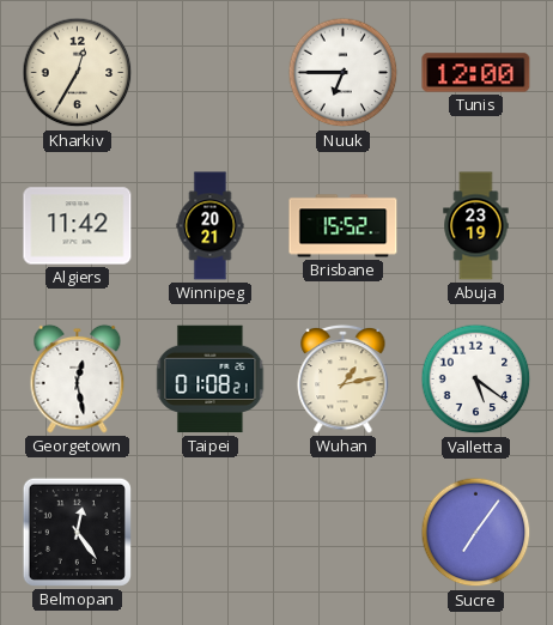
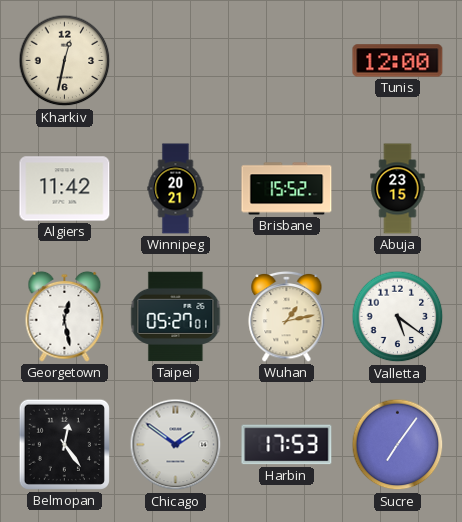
Kharkiv: 12:35 -> 12:32
Nuuk: 6:45 -> none
Abuja: 23:19 -> 23:15
Taipei: 01:08 -> 05:27
Chicago: none -> 1:51
Harbin: none -> 17:53
